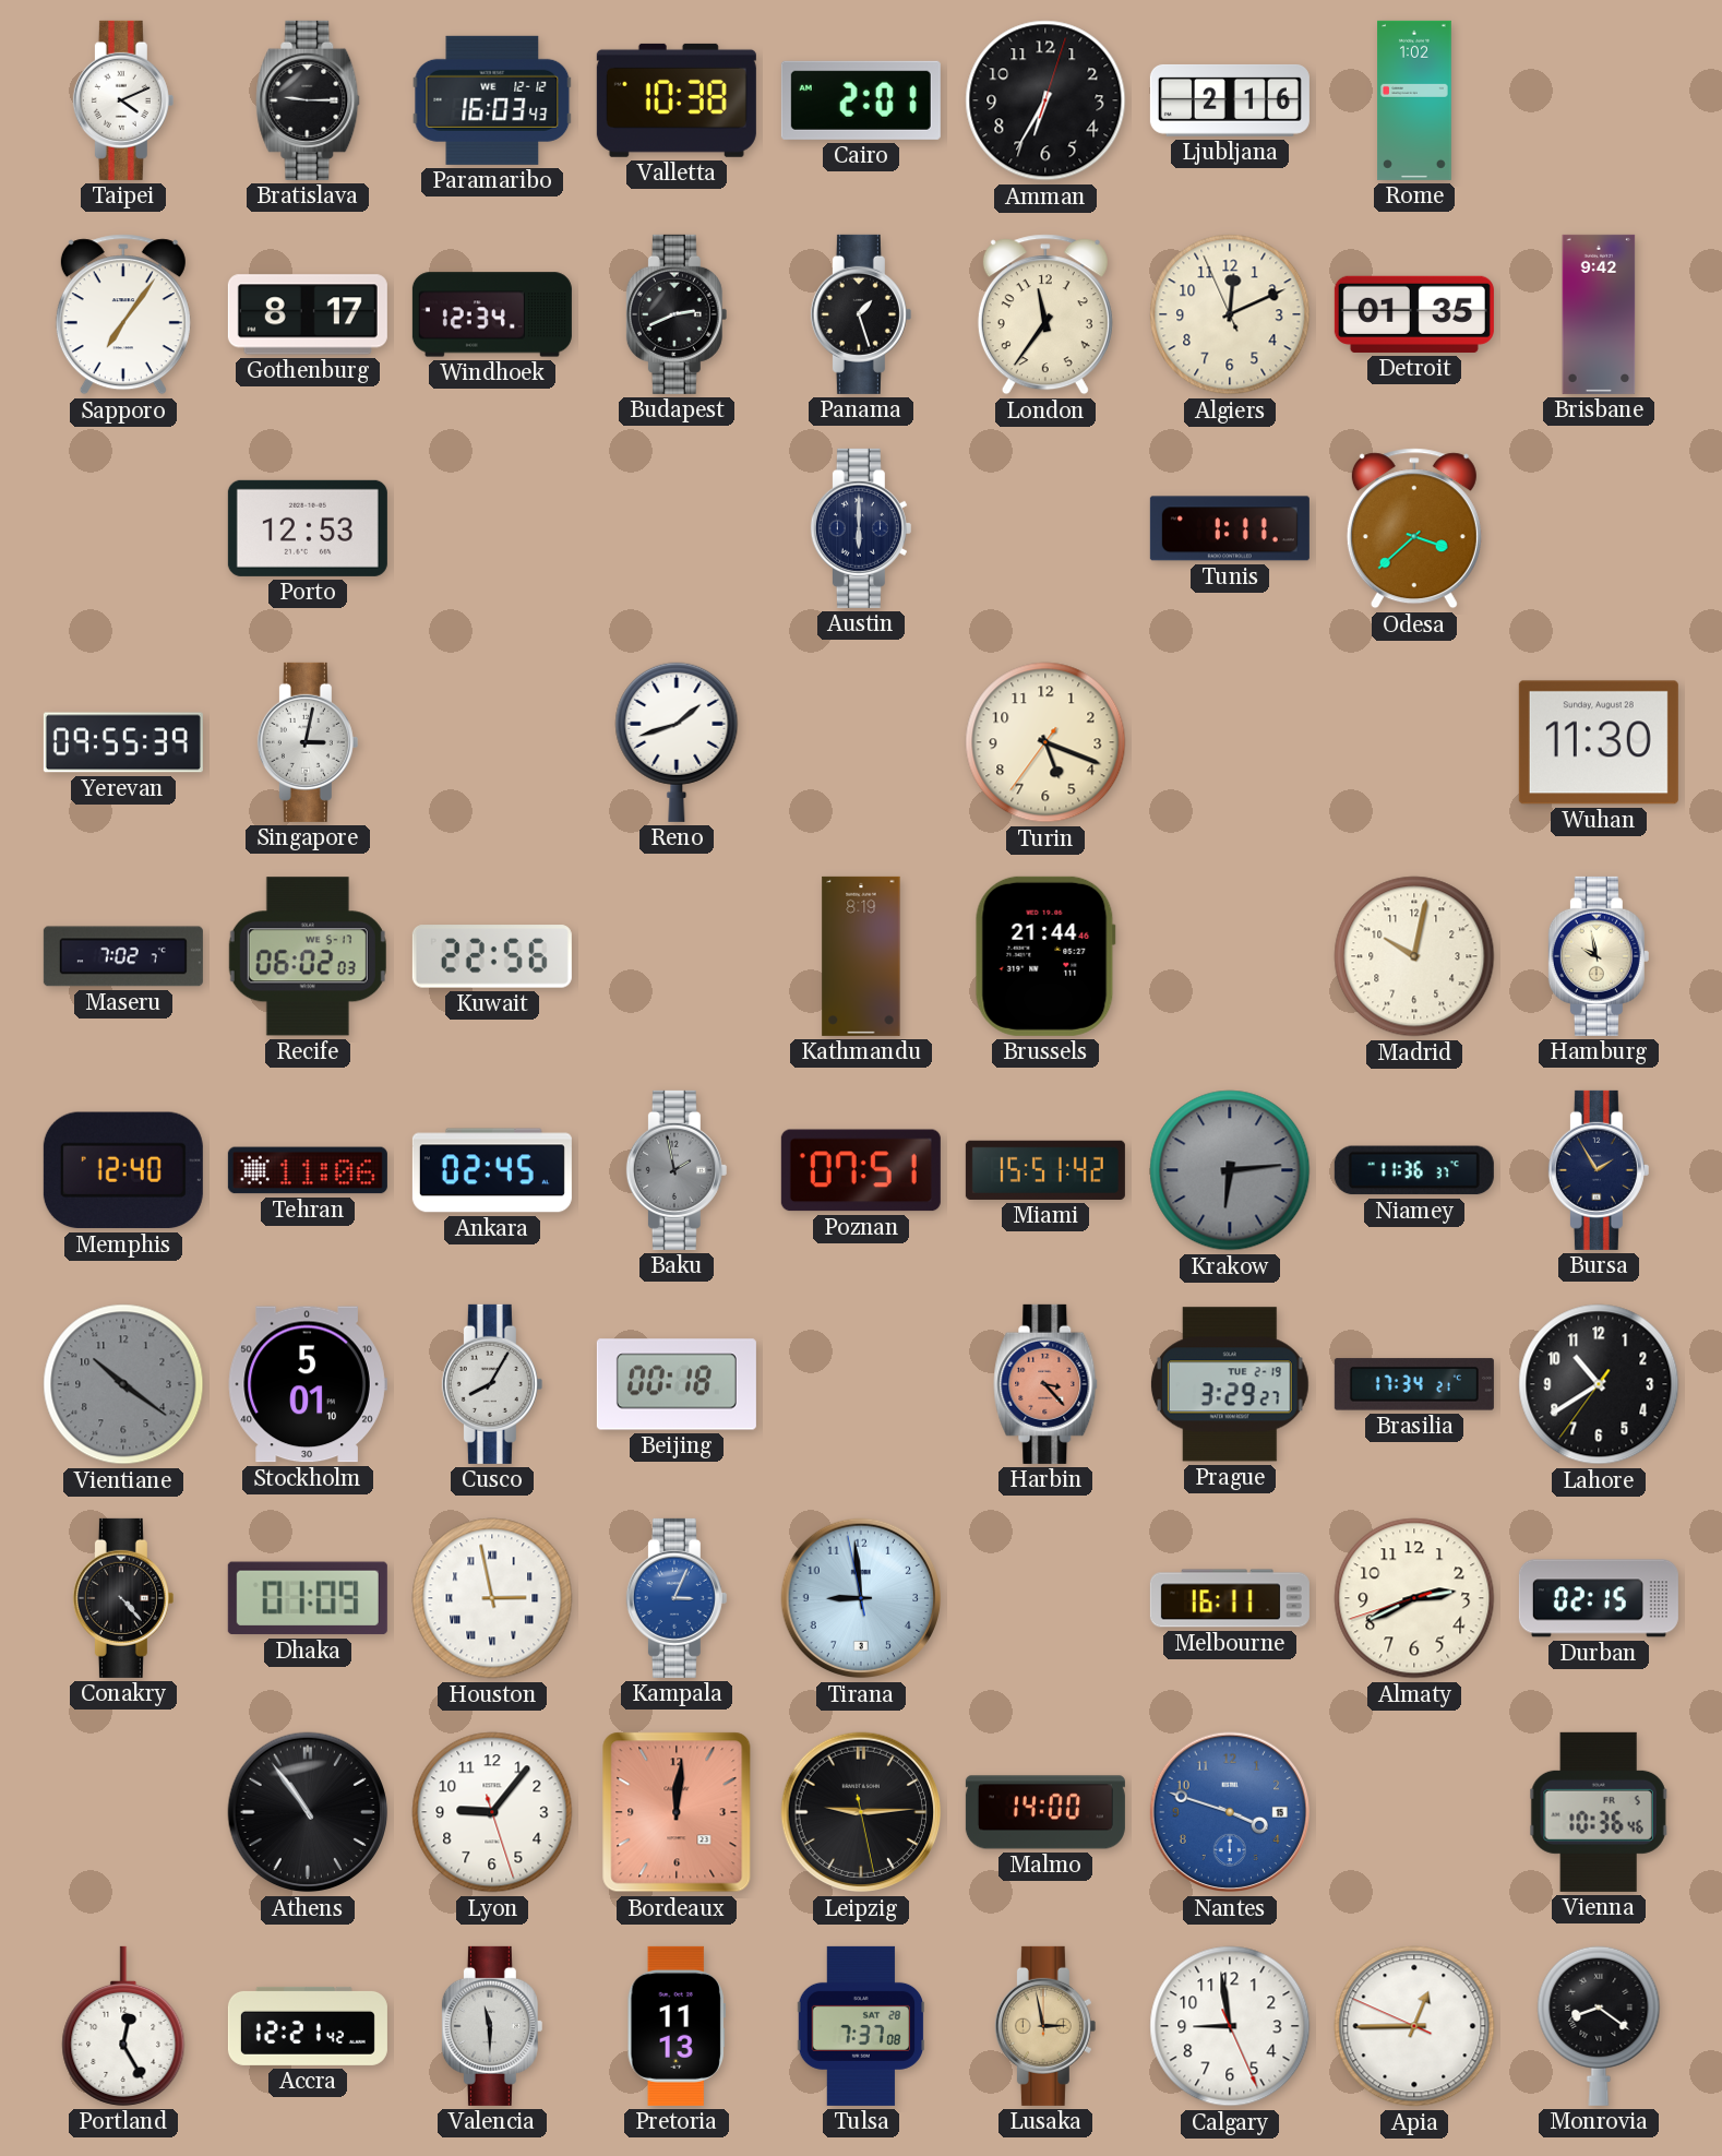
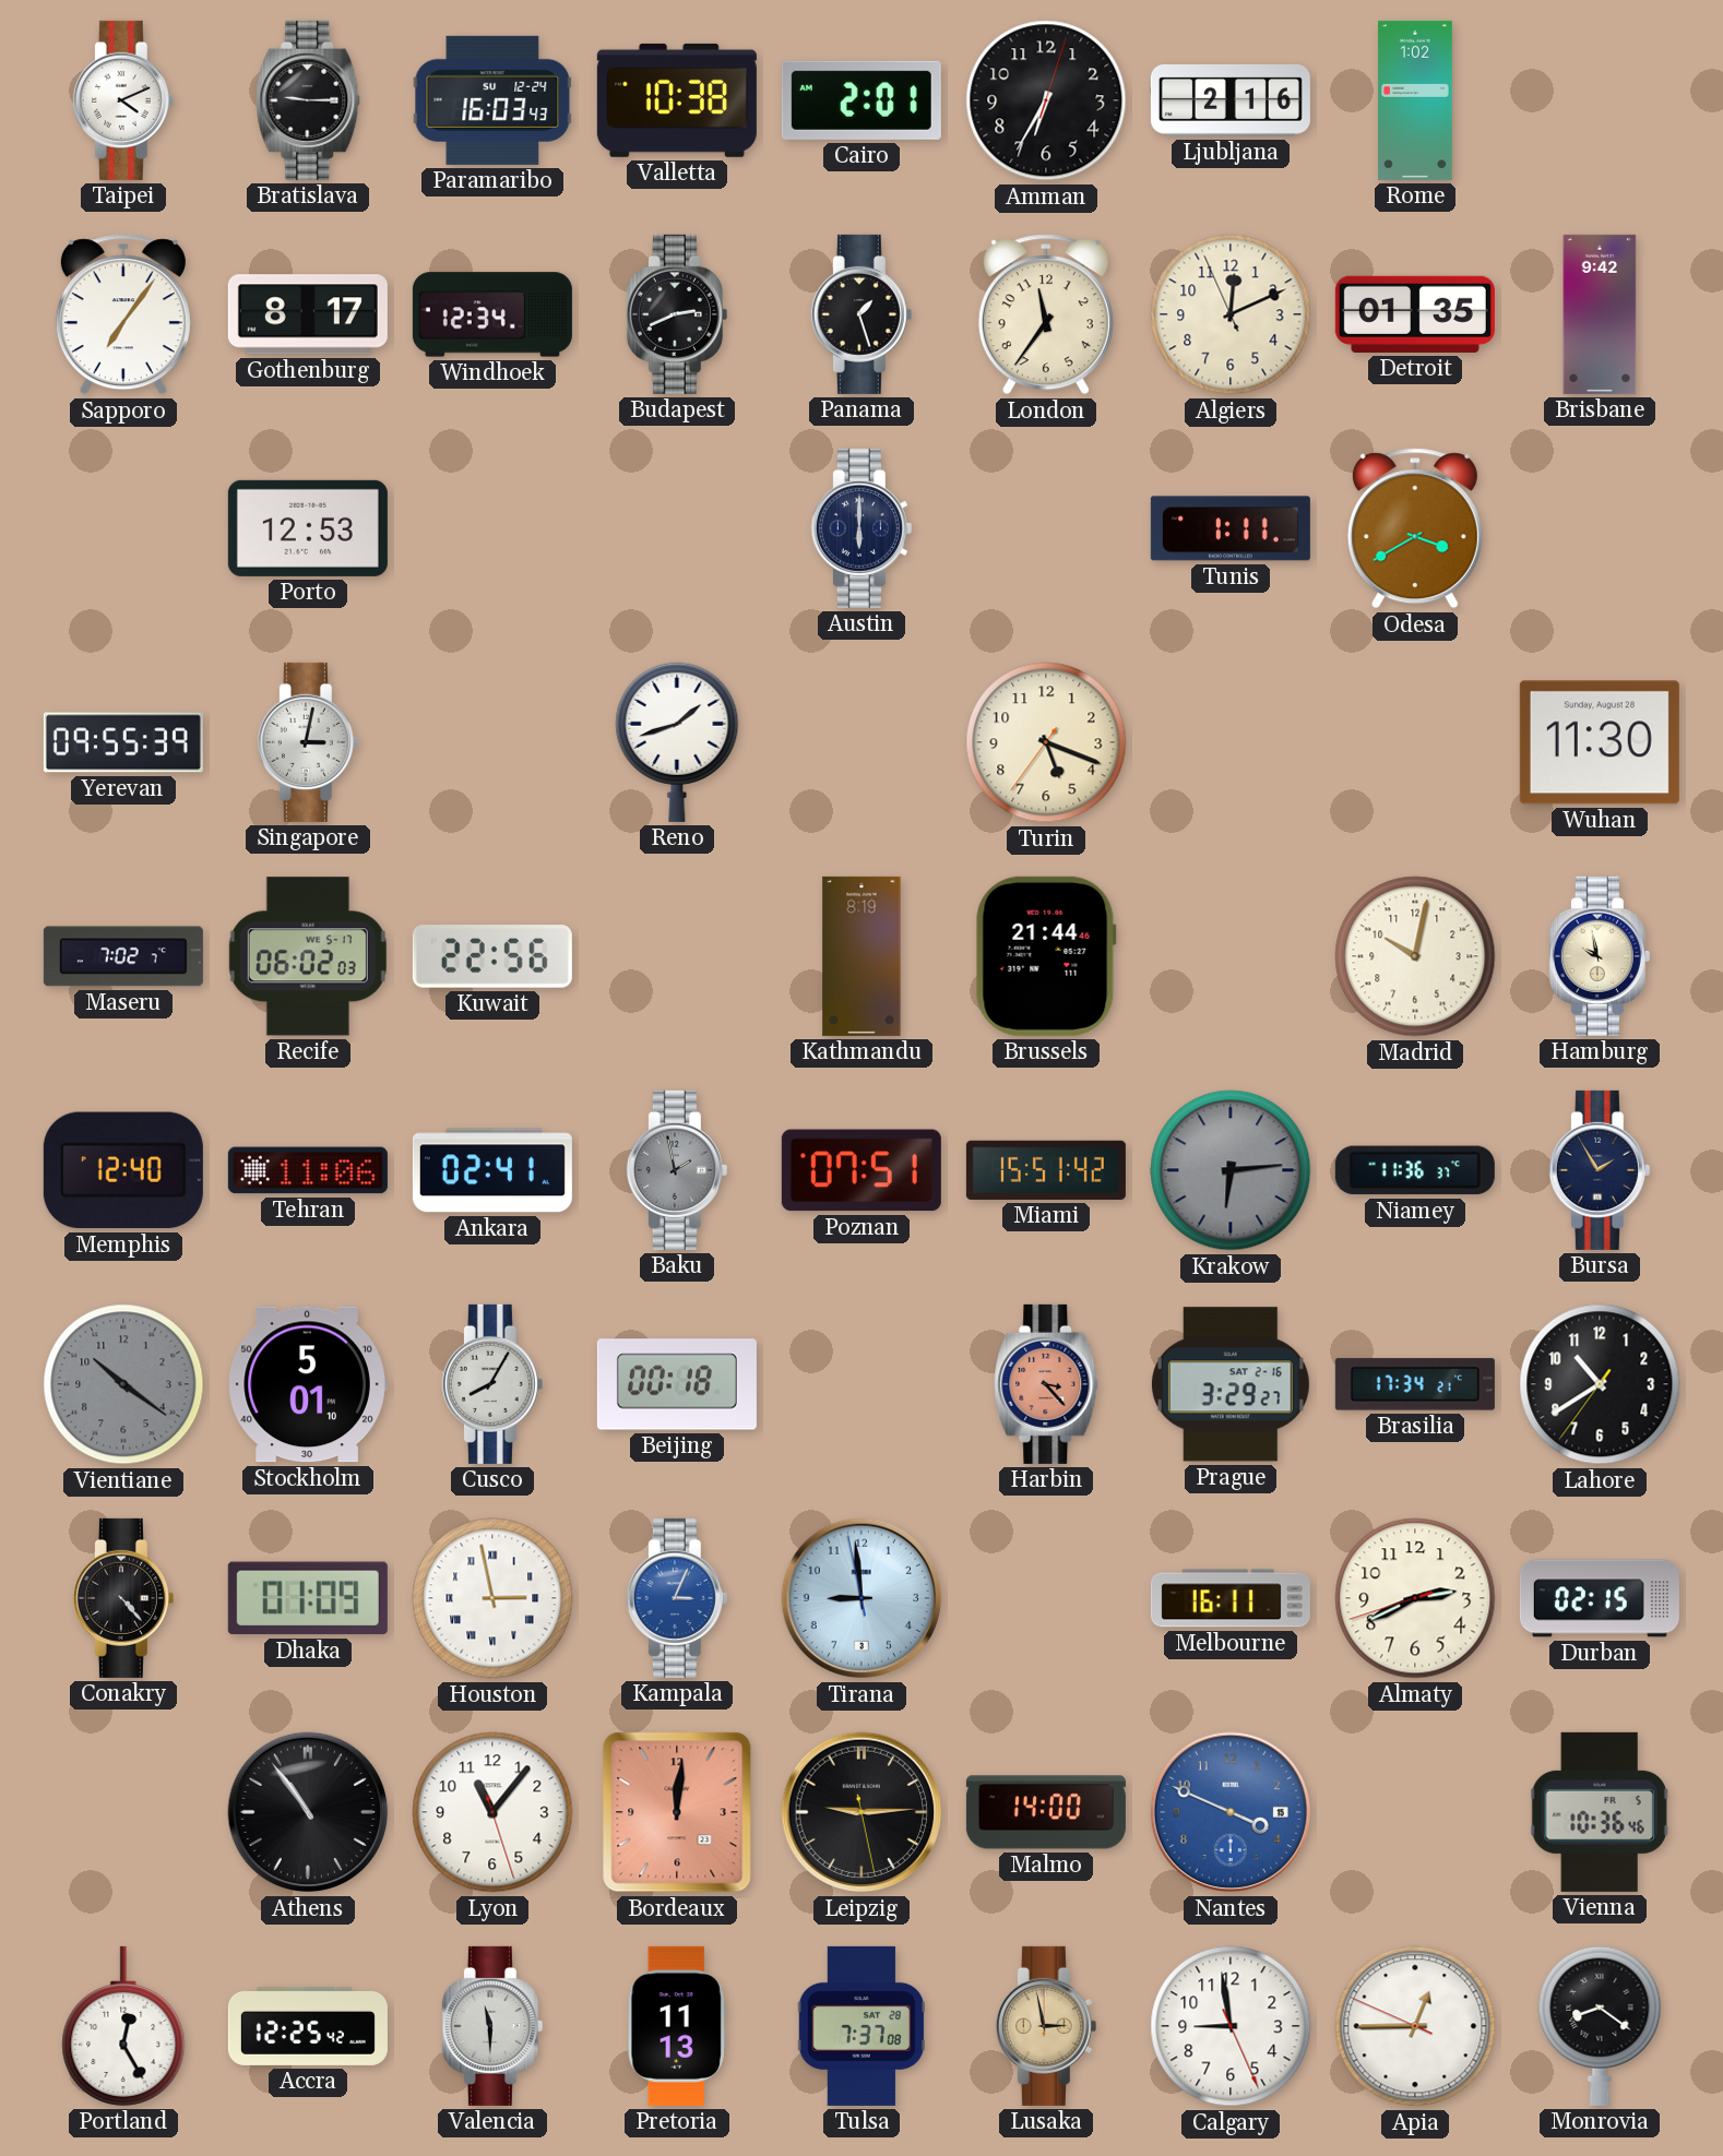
Paramaribo date: WE 12-12 -> SU 12-24
Odesa: 3:38 -> 3:40
Ankara: 02:45 -> 02:41
Prague date: TUE 2-19 -> SAT 2-16
Lyon: 9:06 -> 11:06
Nantes: 3:48 -> 3:49
Accra: 12:21 -> 12:25
